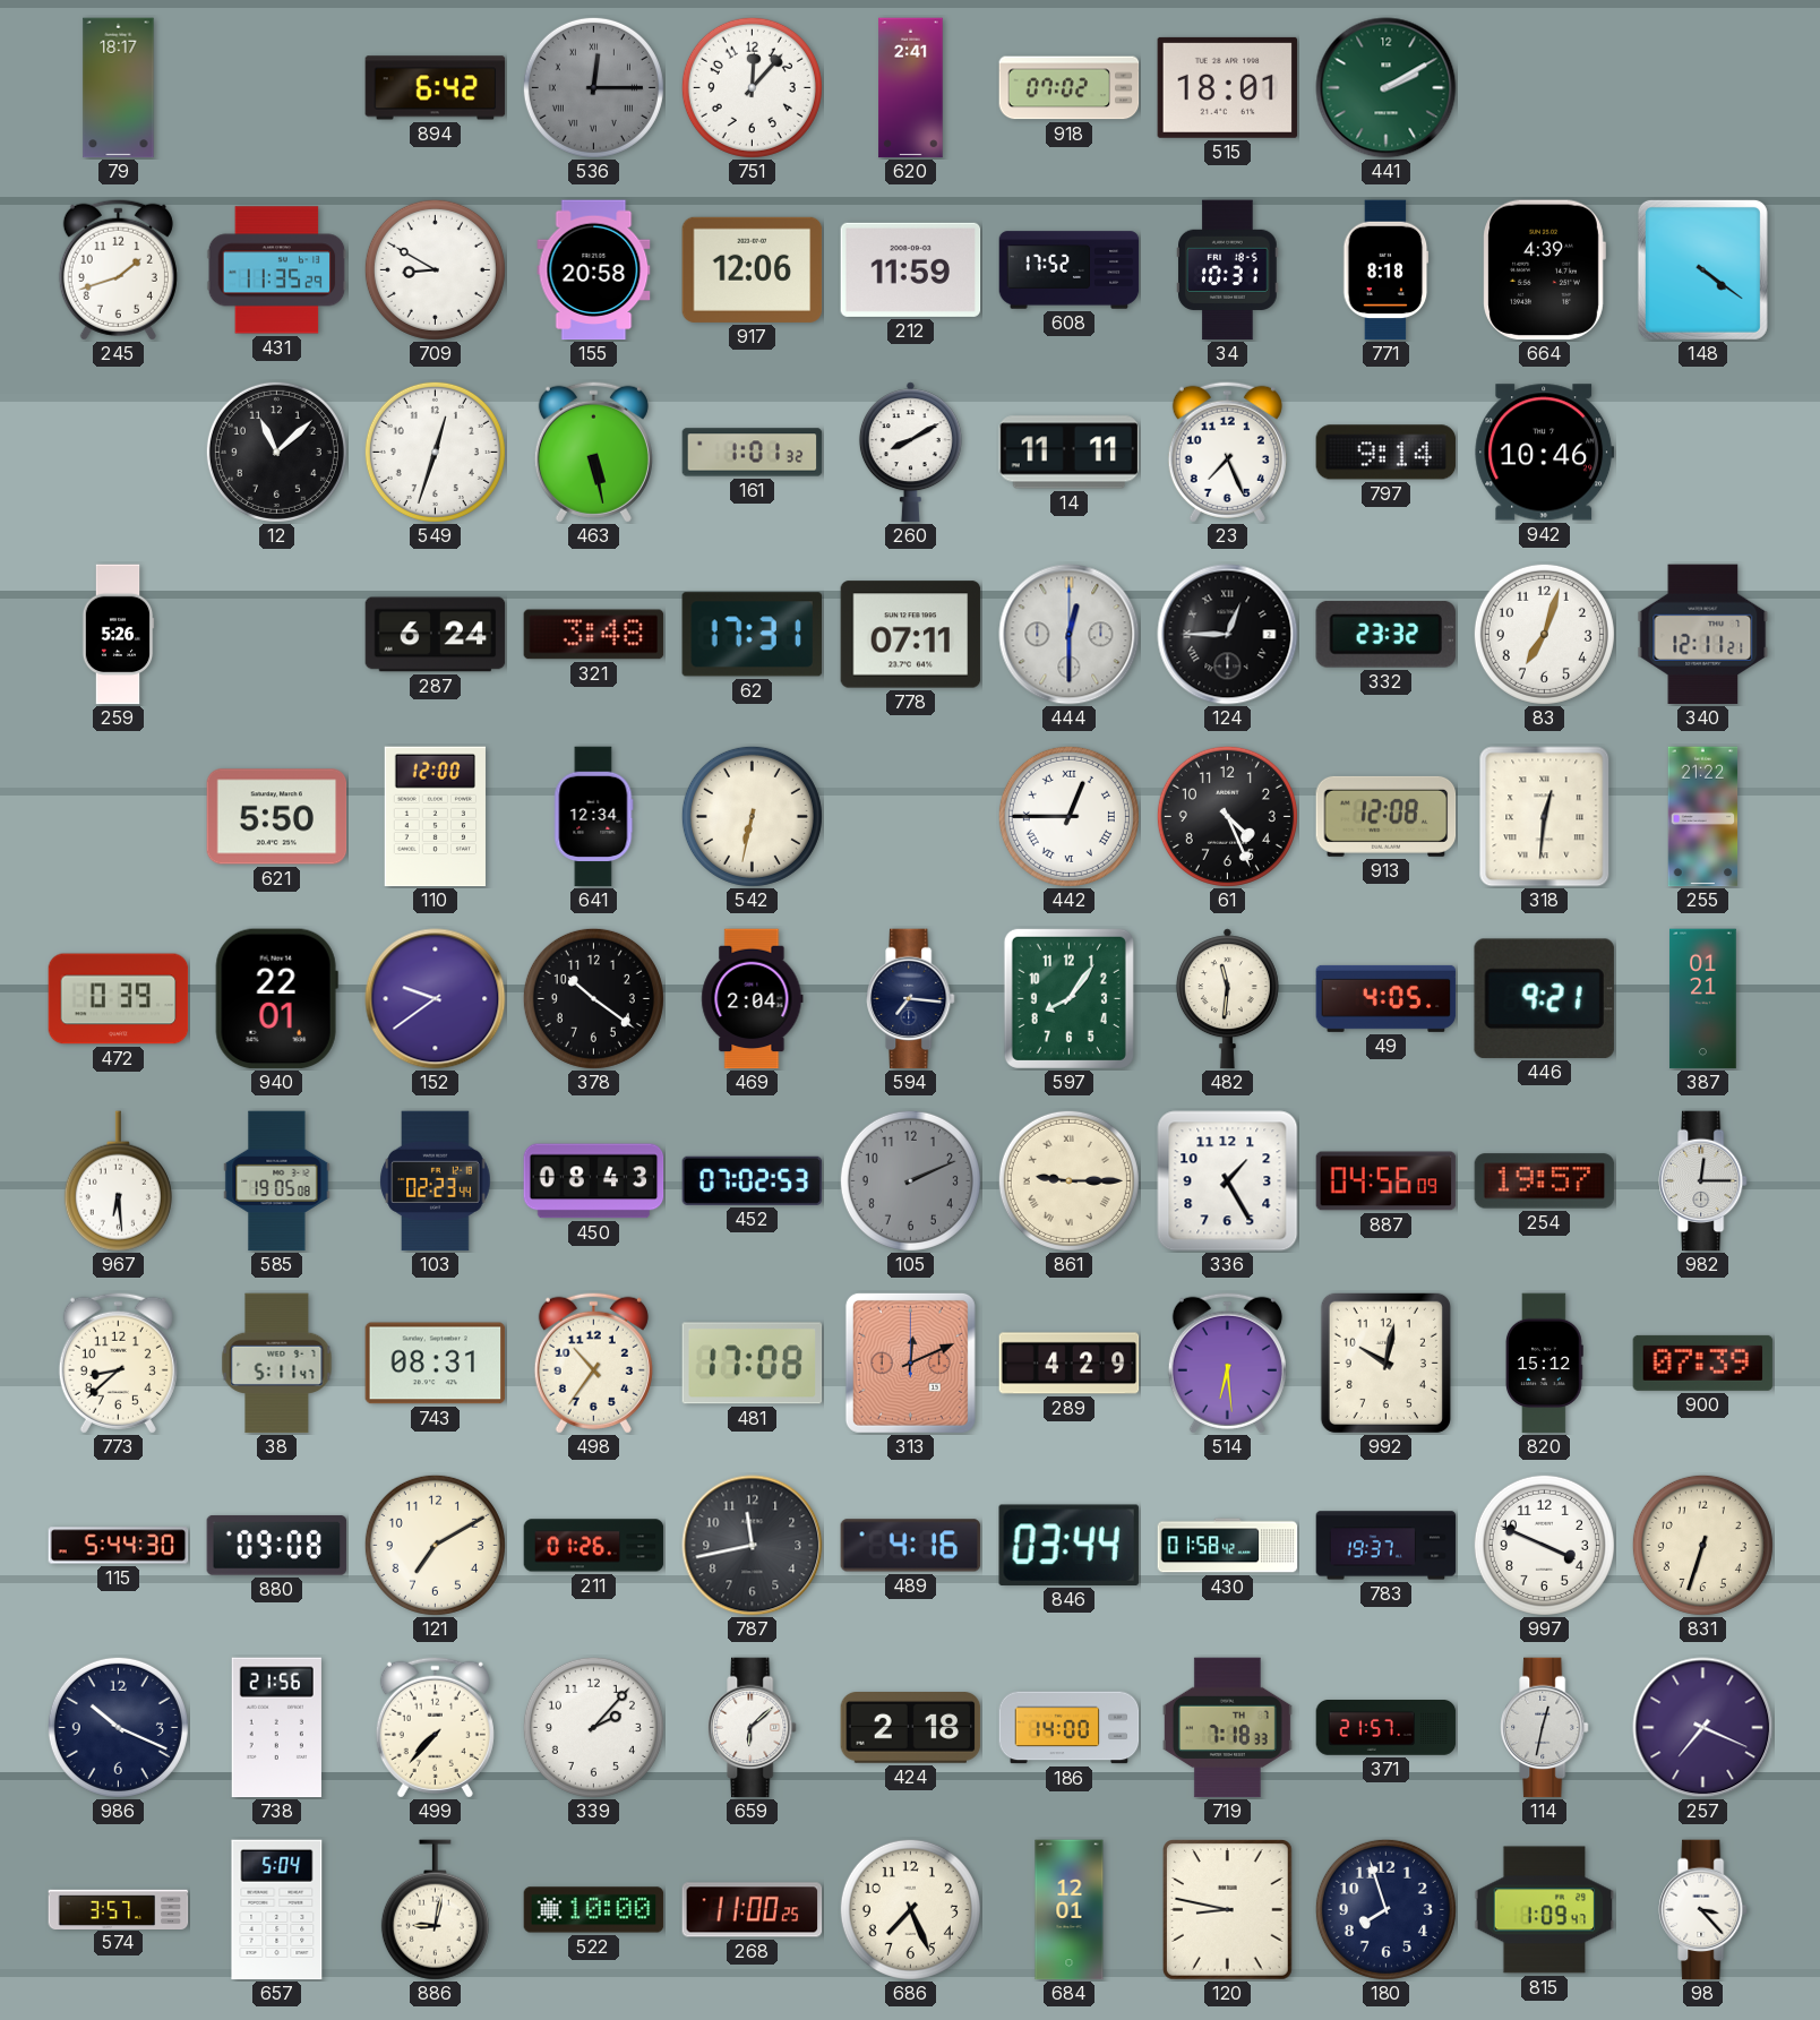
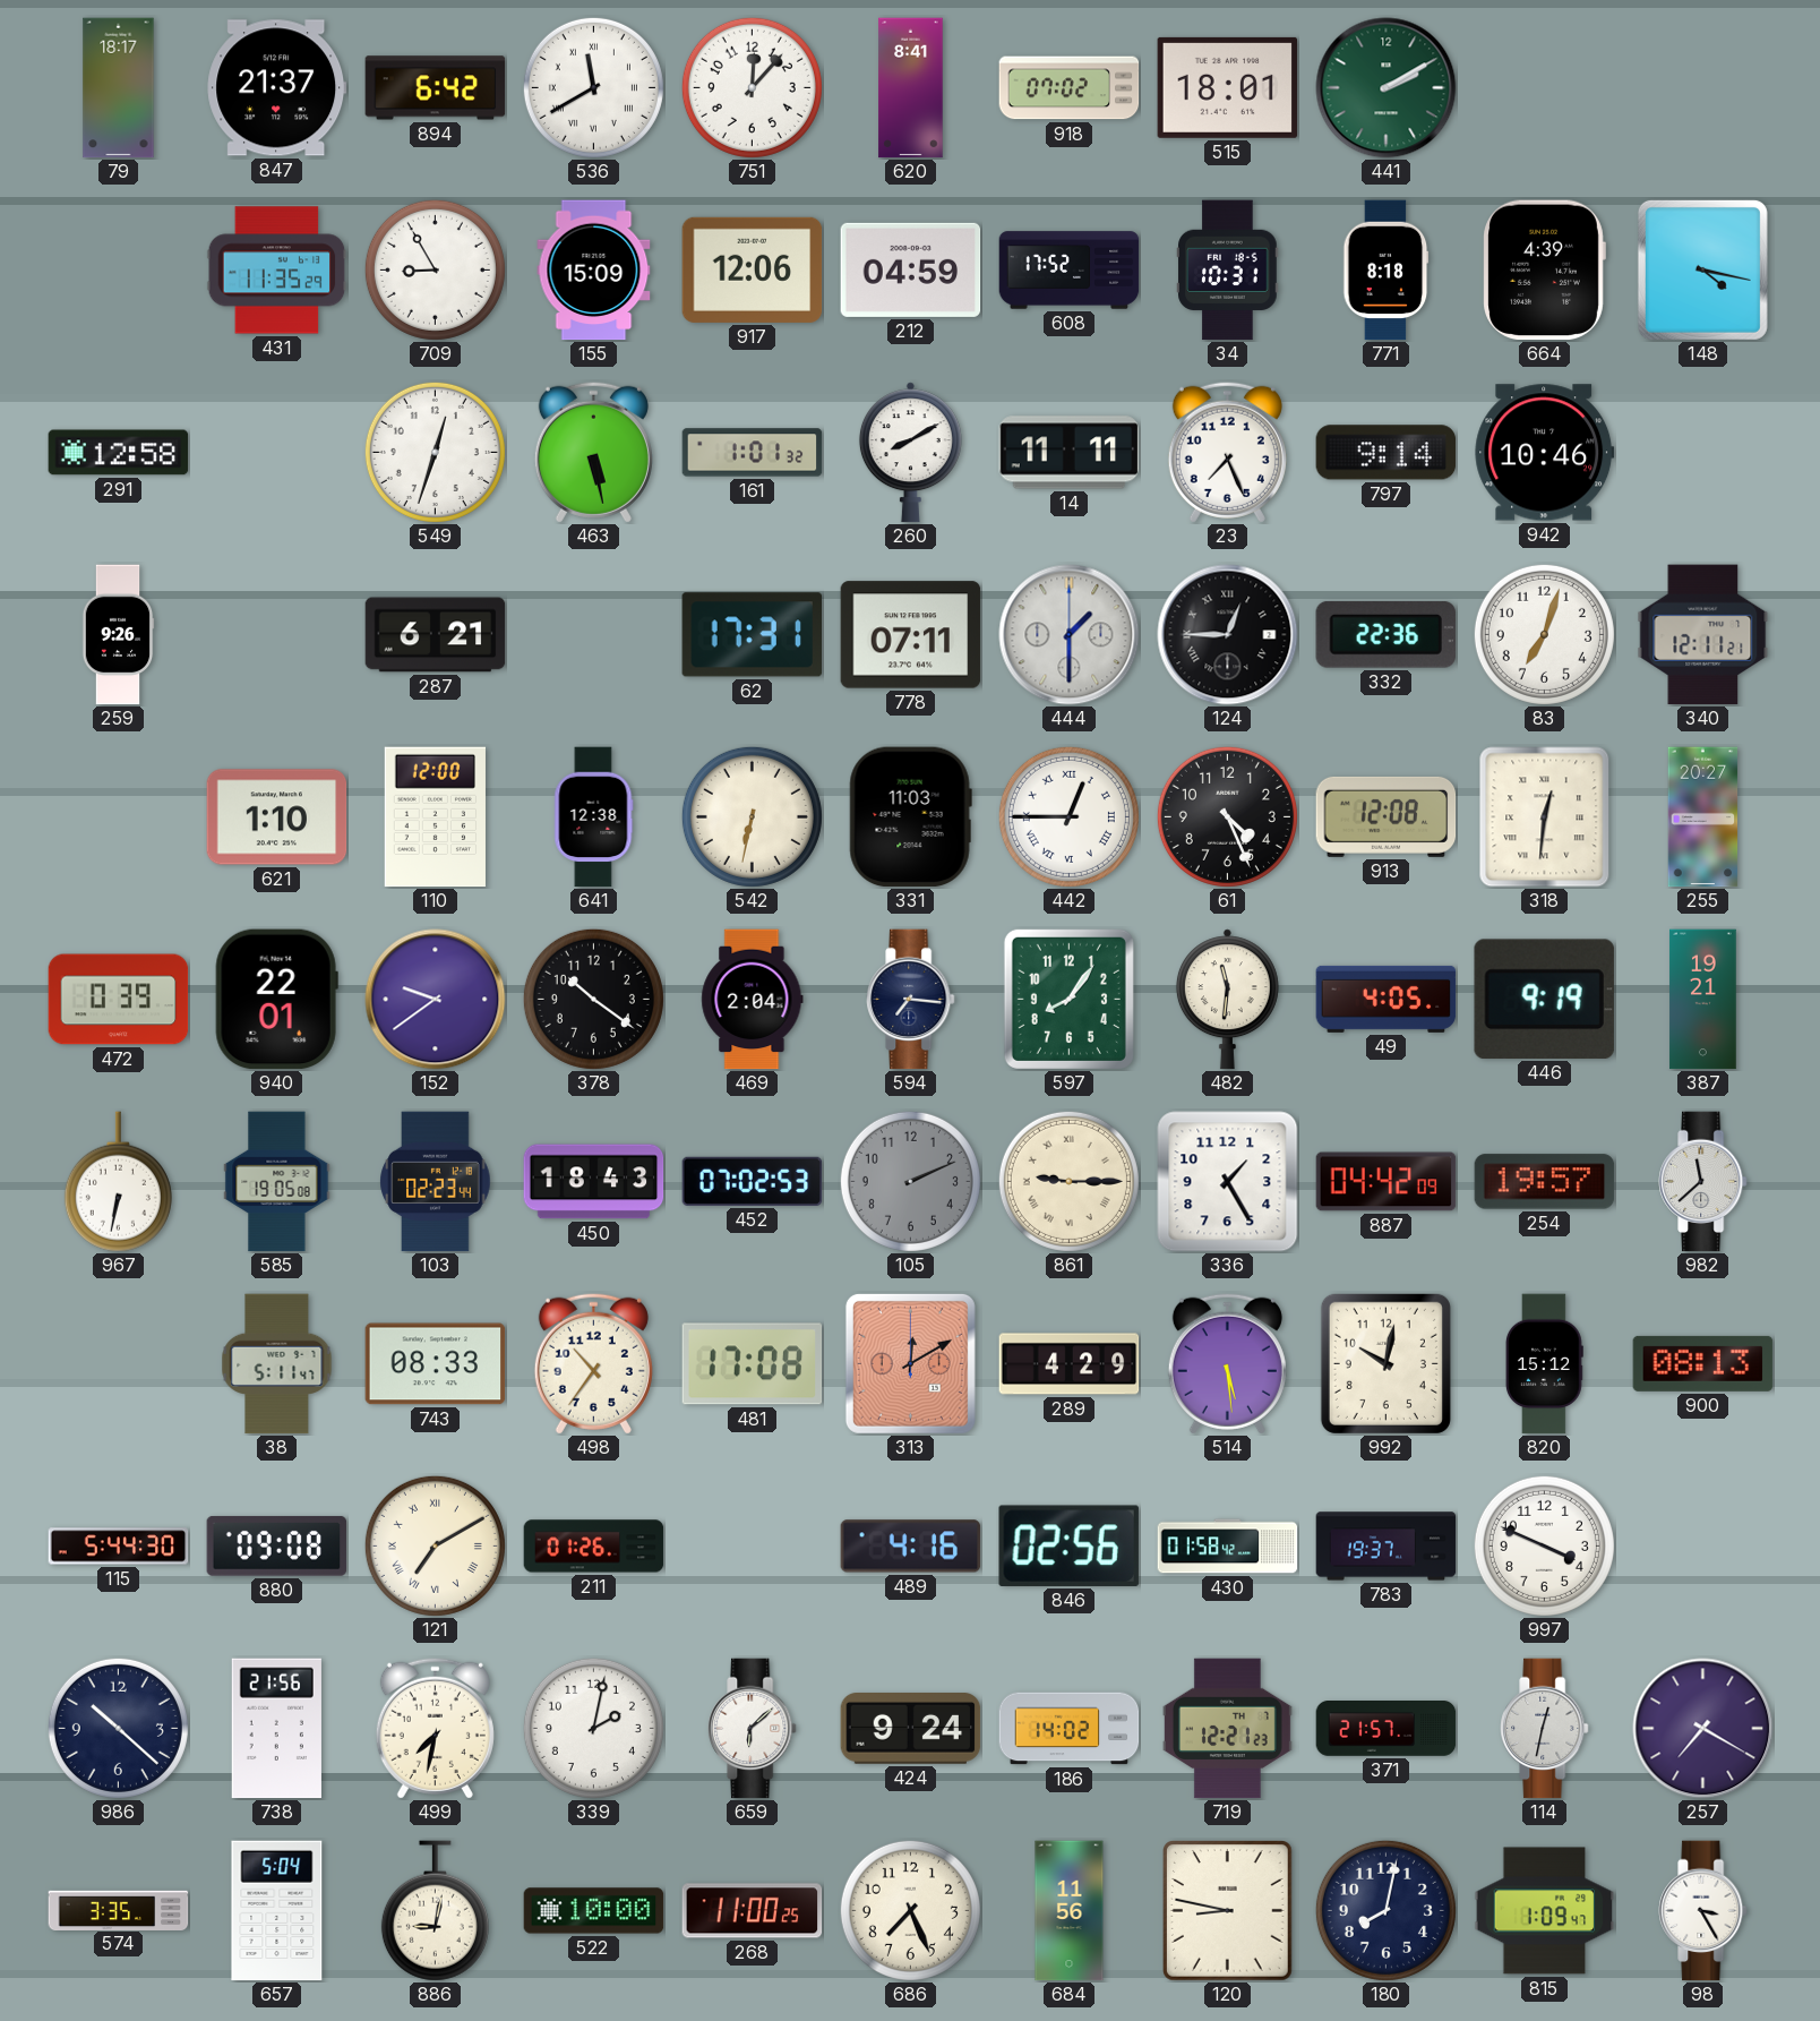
847: none -> 21:37
536: 12:15 -> 11:40
536 dial: grey -> white
620: 2:41 -> 8:41
245: 1:42 -> none
709: 8:50 -> 8:55
155: 20:58 -> 15:09
212: 11:59 -> 04:59
148: 4:21 -> 4:17
291: none -> 12:58
12: 11:08 -> none
259: 5:26 -> 9:26
287: 6:24 -> 6:21
321: 3:48 -> none
444: 12:30 -> 1:30
332: 23:32 -> 22:36
621: 5:50 -> 1:10
641: 12:34 -> 12:38
331: none -> 11:03
255: 21:22 -> 20:27
446: 9:21 -> 9:19
387: 01:21 -> 19:21
967: 6:29 -> 6:32
450: 08:43 -> 18:43
887: 04:56 -> 04:42
982: 12:15 -> 11:38
773: 8:38 -> none
743: 08:31 -> 08:33
313: 12:11 -> 12:10
514: 6:29 -> 5:29
900: 07:39 -> 08:13
121 numerals: Arabic -> Roman
787: 11:43 -> none
846: 03:44 -> 02:56
831: 6:33 -> none
986: 10:19 -> 10:22
499: 7:37 -> 7:32
339: 2:07 -> 2:02
424: 2:18 -> 9:24
186: 14:00 -> 14:02
719: 7:18 -> 12:21
257: 7:19 -> 7:20
574: 3:57 -> 3:35
684: 12:01 -> 11:56
180: 7:57 -> 8:02
98: 3:23 -> 3:25
